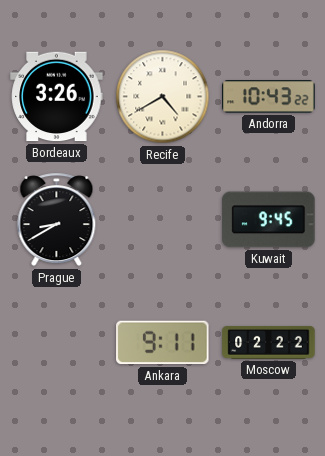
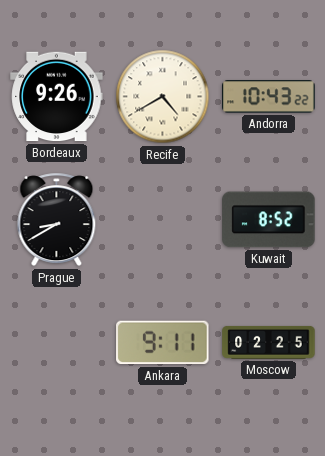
Bordeaux: 3:26 -> 9:26
Kuwait: 9:45 -> 8:52
Moscow: 02:22 -> 02:25
